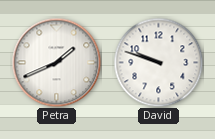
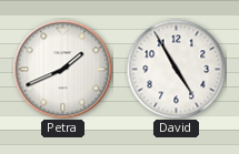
David: 9:48 -> 4:55
